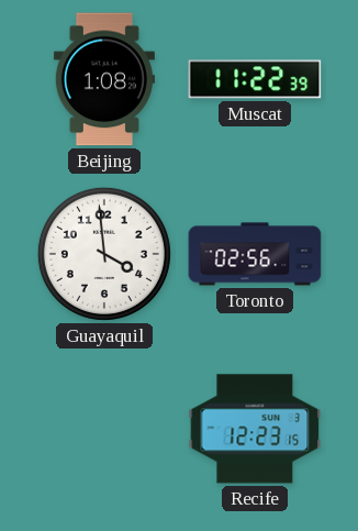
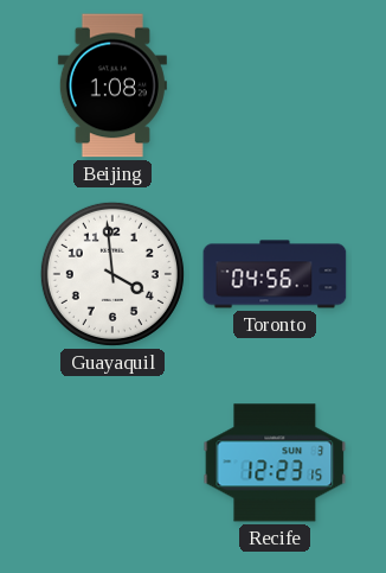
Muscat: 11:22 -> none
Toronto: 02:56 -> 04:56
